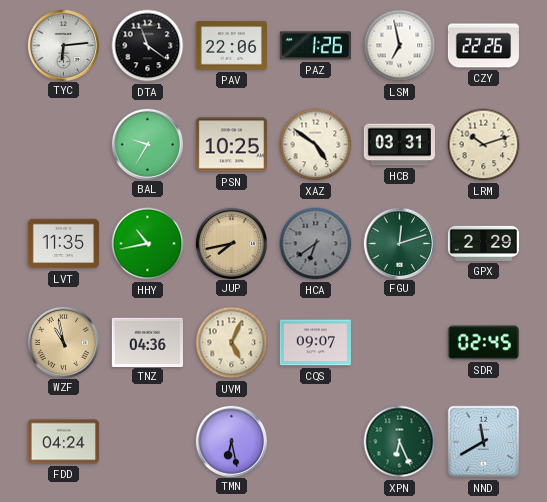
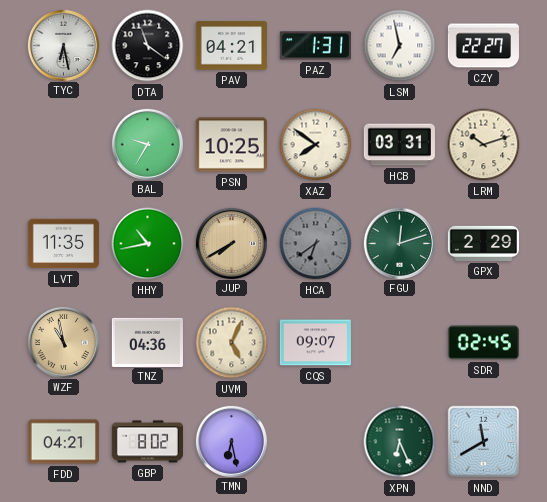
TYC: 6:14 -> 6:28
PAV: 22:06 -> 04:21
PAZ: 1:26 -> 1:31
CZY: 22:26 -> 22:27
XAZ: 4:51 -> 7:51
JUP: 7:43 -> 7:40
FDD: 04:24 -> 04:21
GBP: none -> 8:02
